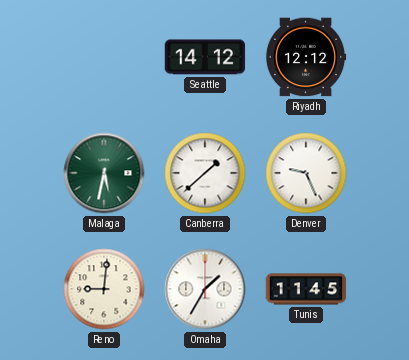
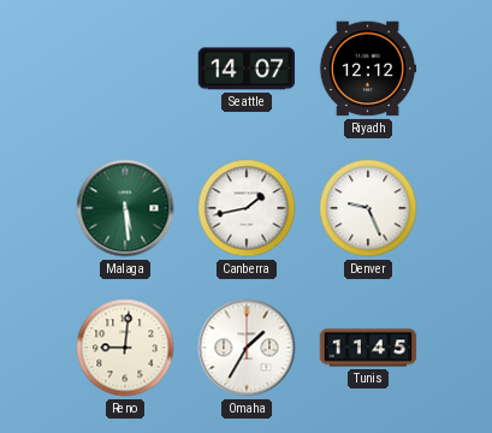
Seattle: 14:12 -> 14:07
Malaga: 5:32 -> 5:29
Canberra: 1:38 -> 1:43
